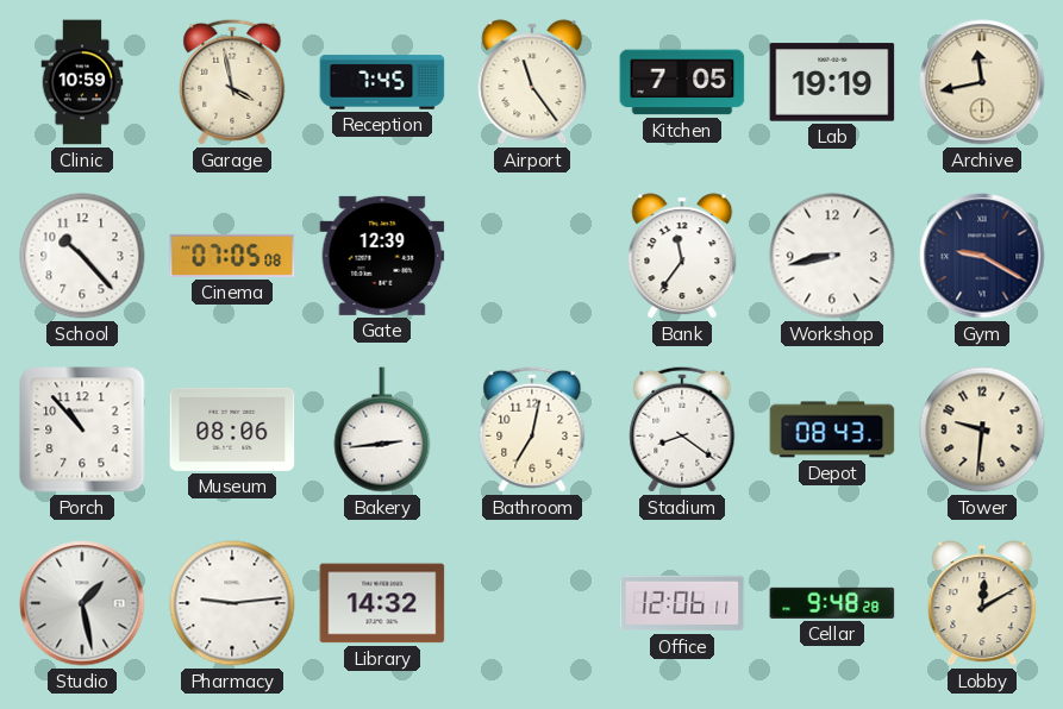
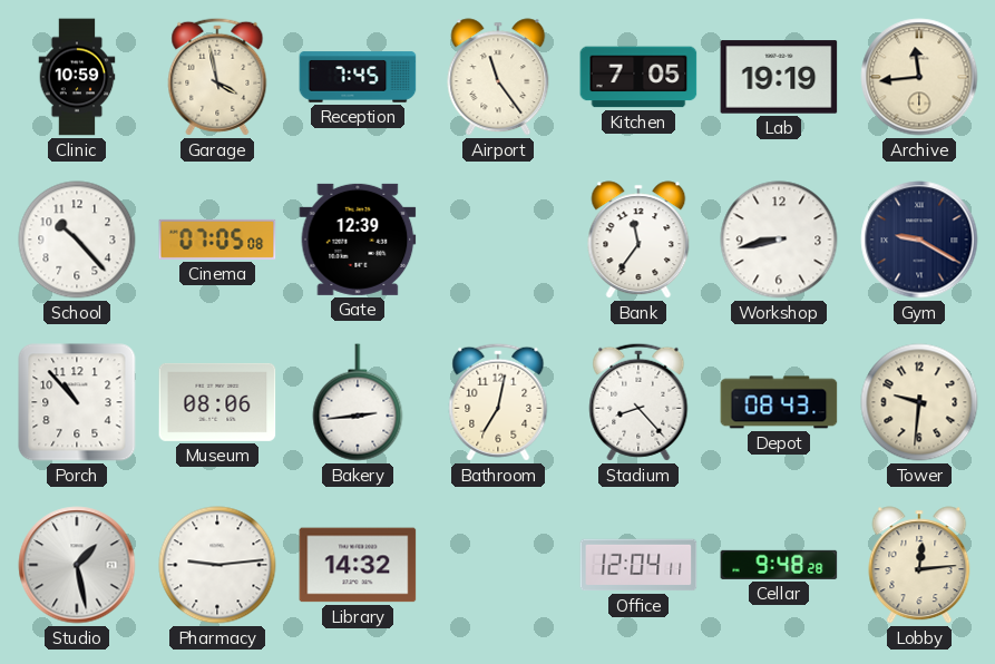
Archive: 11:43 -> 11:44
Stadium: 8:21 -> 8:23
Office: 12:06 -> 12:04
Lobby: 12:10 -> 12:14
